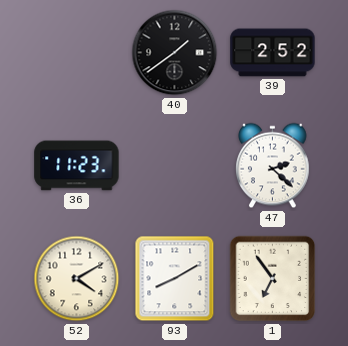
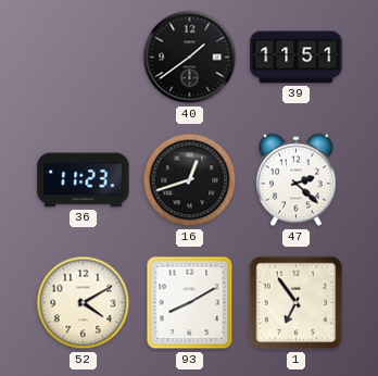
39: 2:52 -> 11:51
16: none -> 12:42
